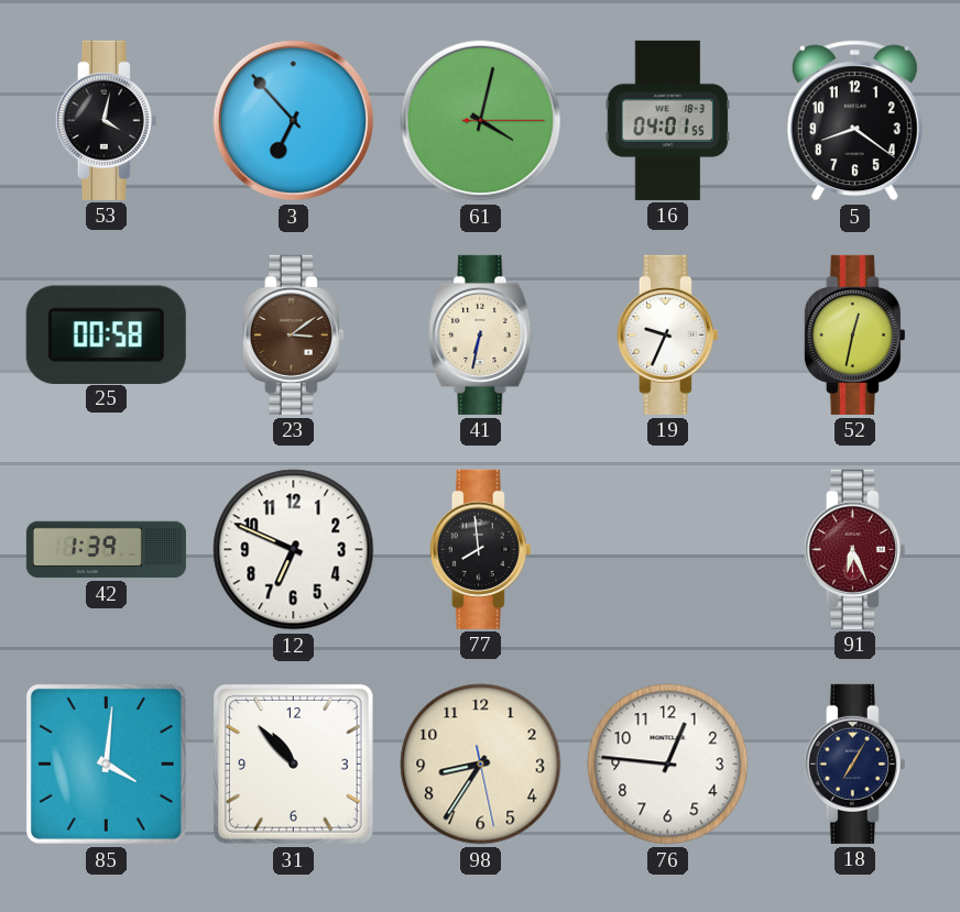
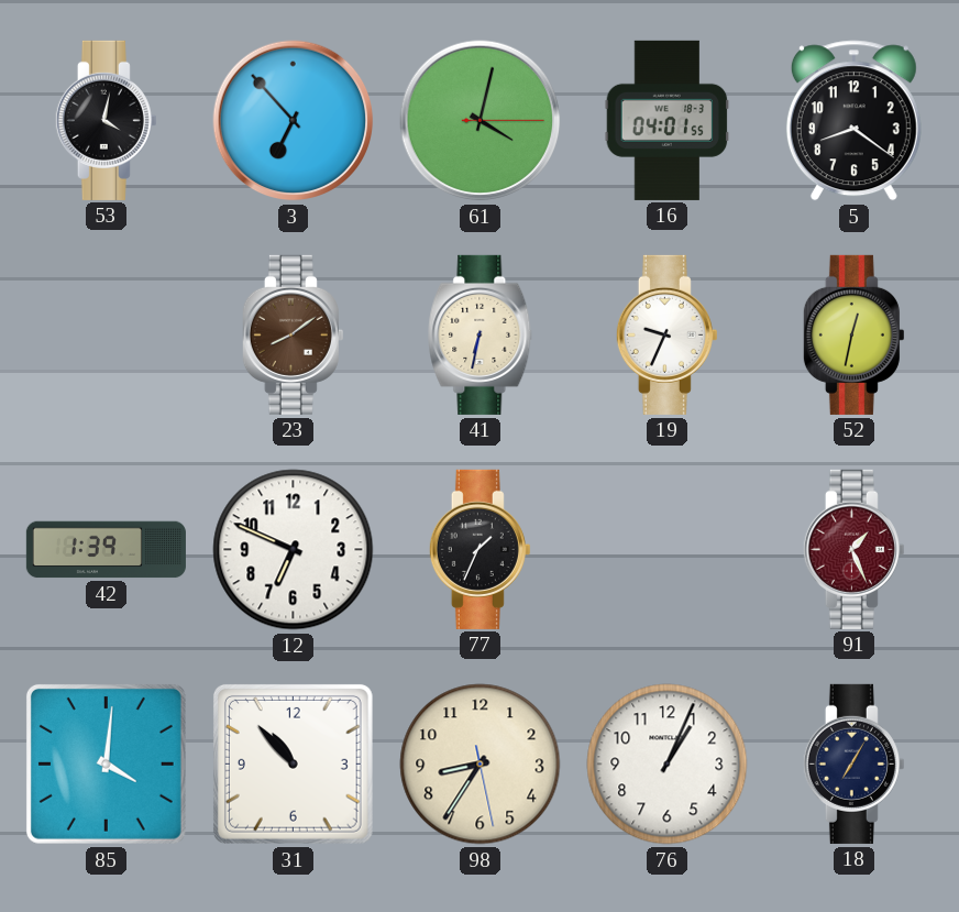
25: 00:58 -> none
23: 3:09 -> 8:09
77: 7:59 -> 1:34
91: 6:26 -> 1:26
76: 12:46 -> 1:04
